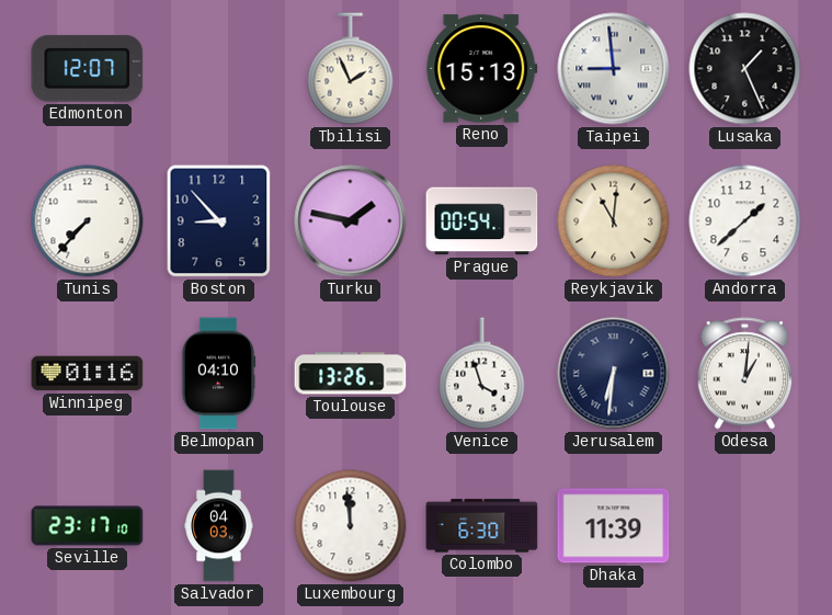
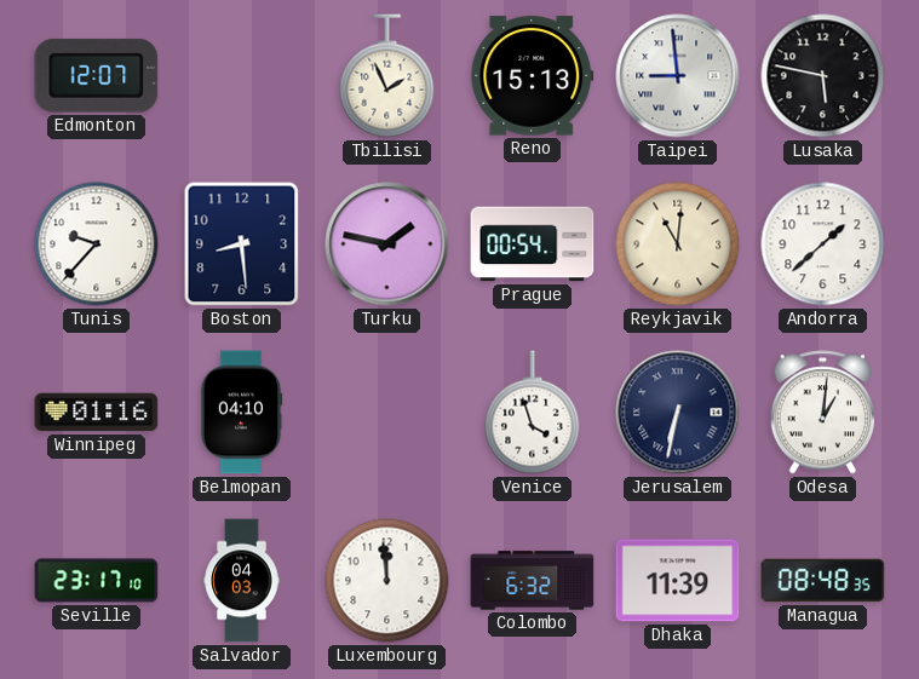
Lusaka: 1:26 -> 5:47
Tunis: 7:37 -> 9:37
Boston: 8:53 -> 8:29
Toulouse: 13:26 -> none
Jerusalem: 6:31 -> 6:32
Colombo: 6:30 -> 6:32
Managua: none -> 08:48
